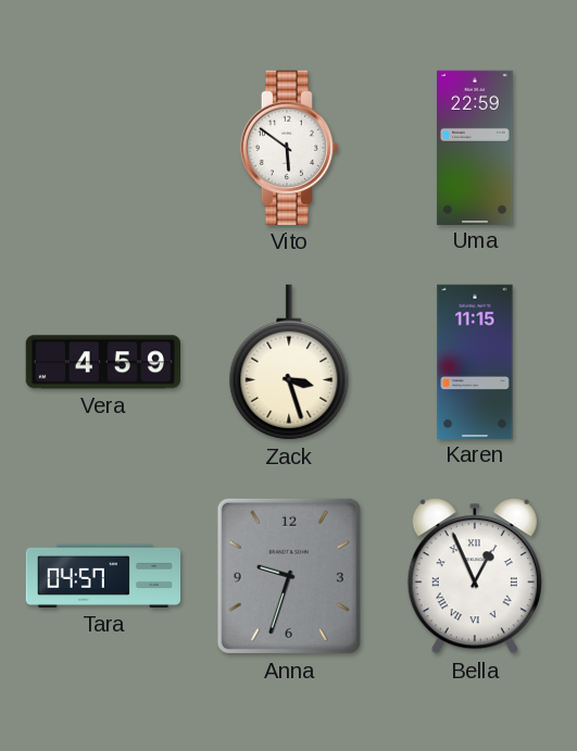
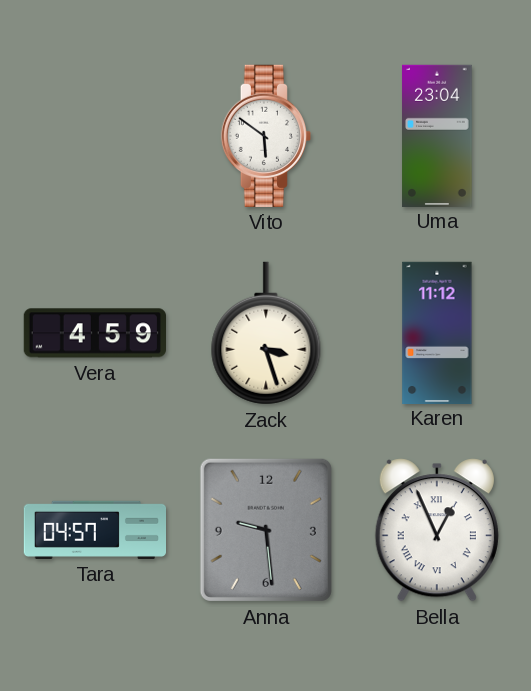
Uma: 22:59 -> 23:04
Karen: 11:15 -> 11:12
Anna: 9:33 -> 9:29
